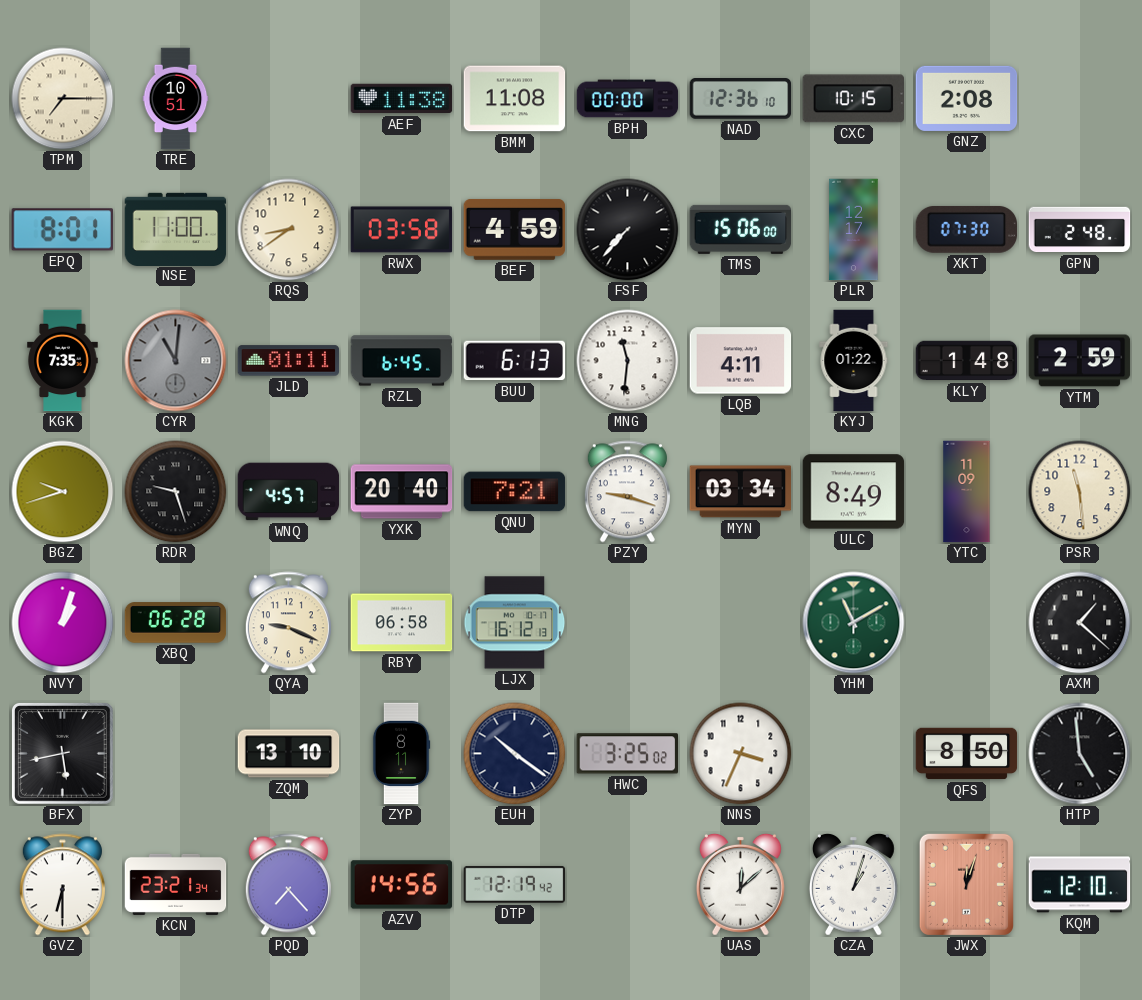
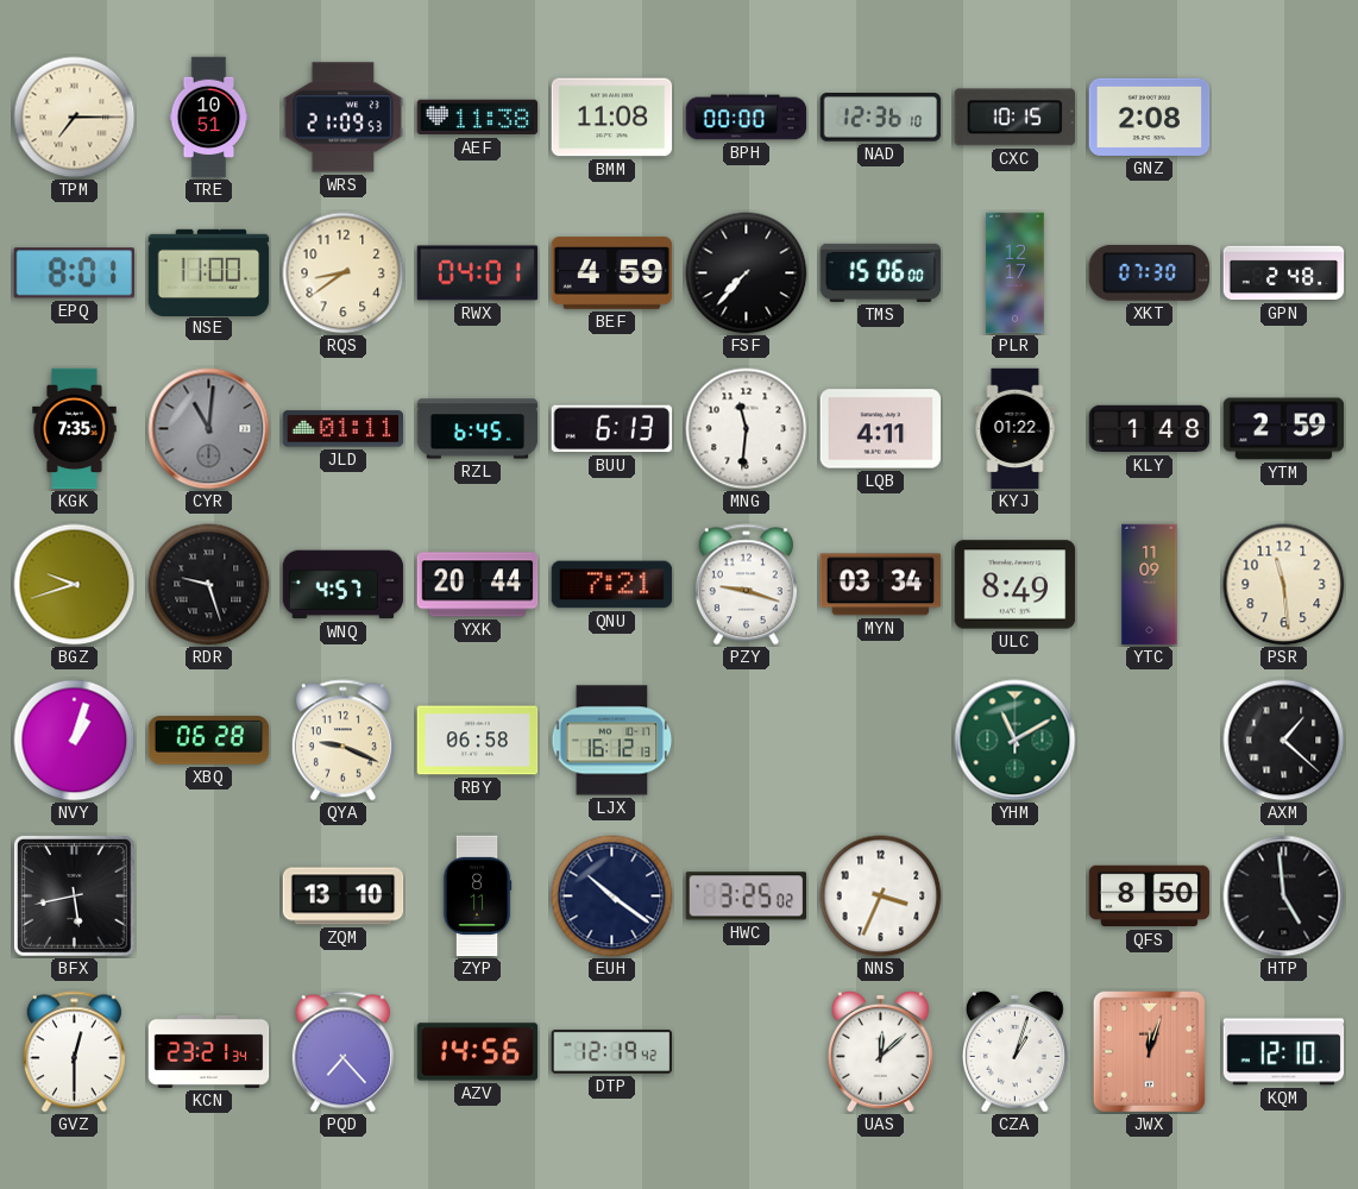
WRS: none -> 21:09
RWX: 03:58 -> 04:01
YXK: 20:40 -> 20:44
GVZ: 6:30 -> 12:30
